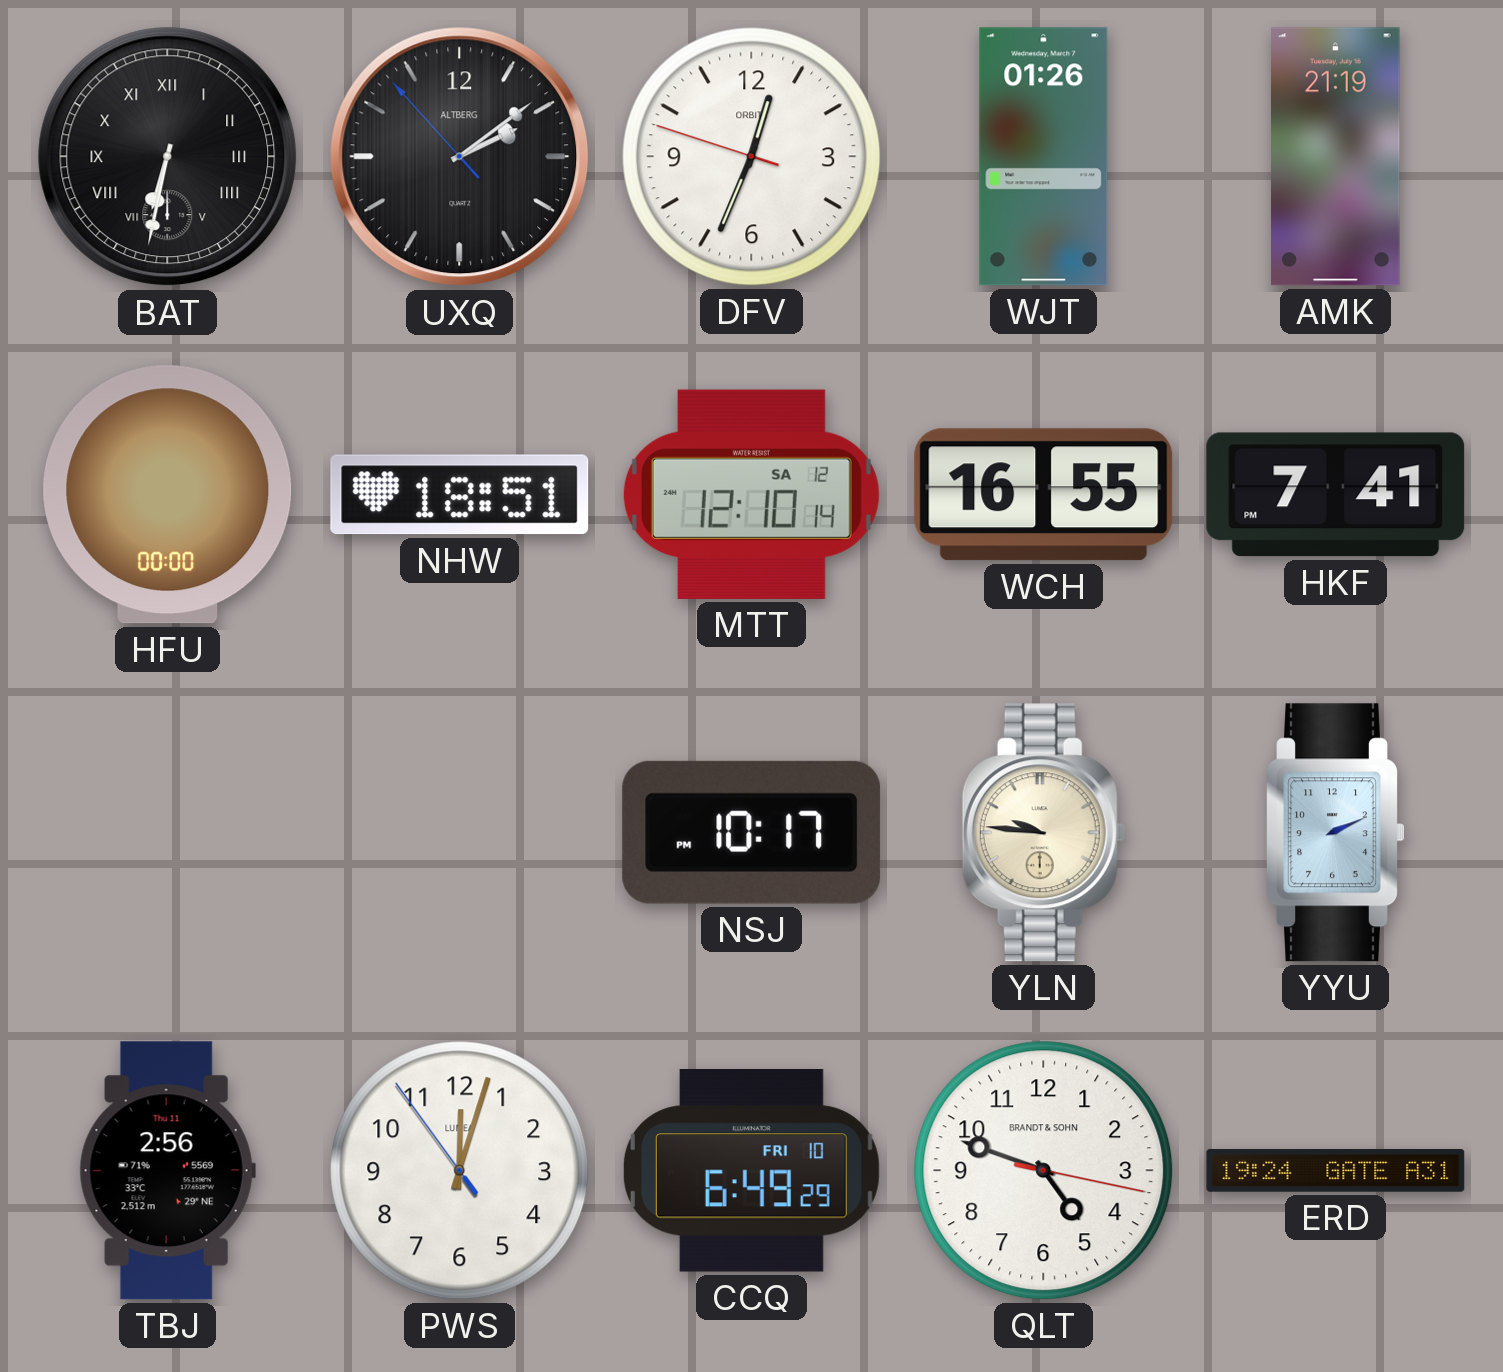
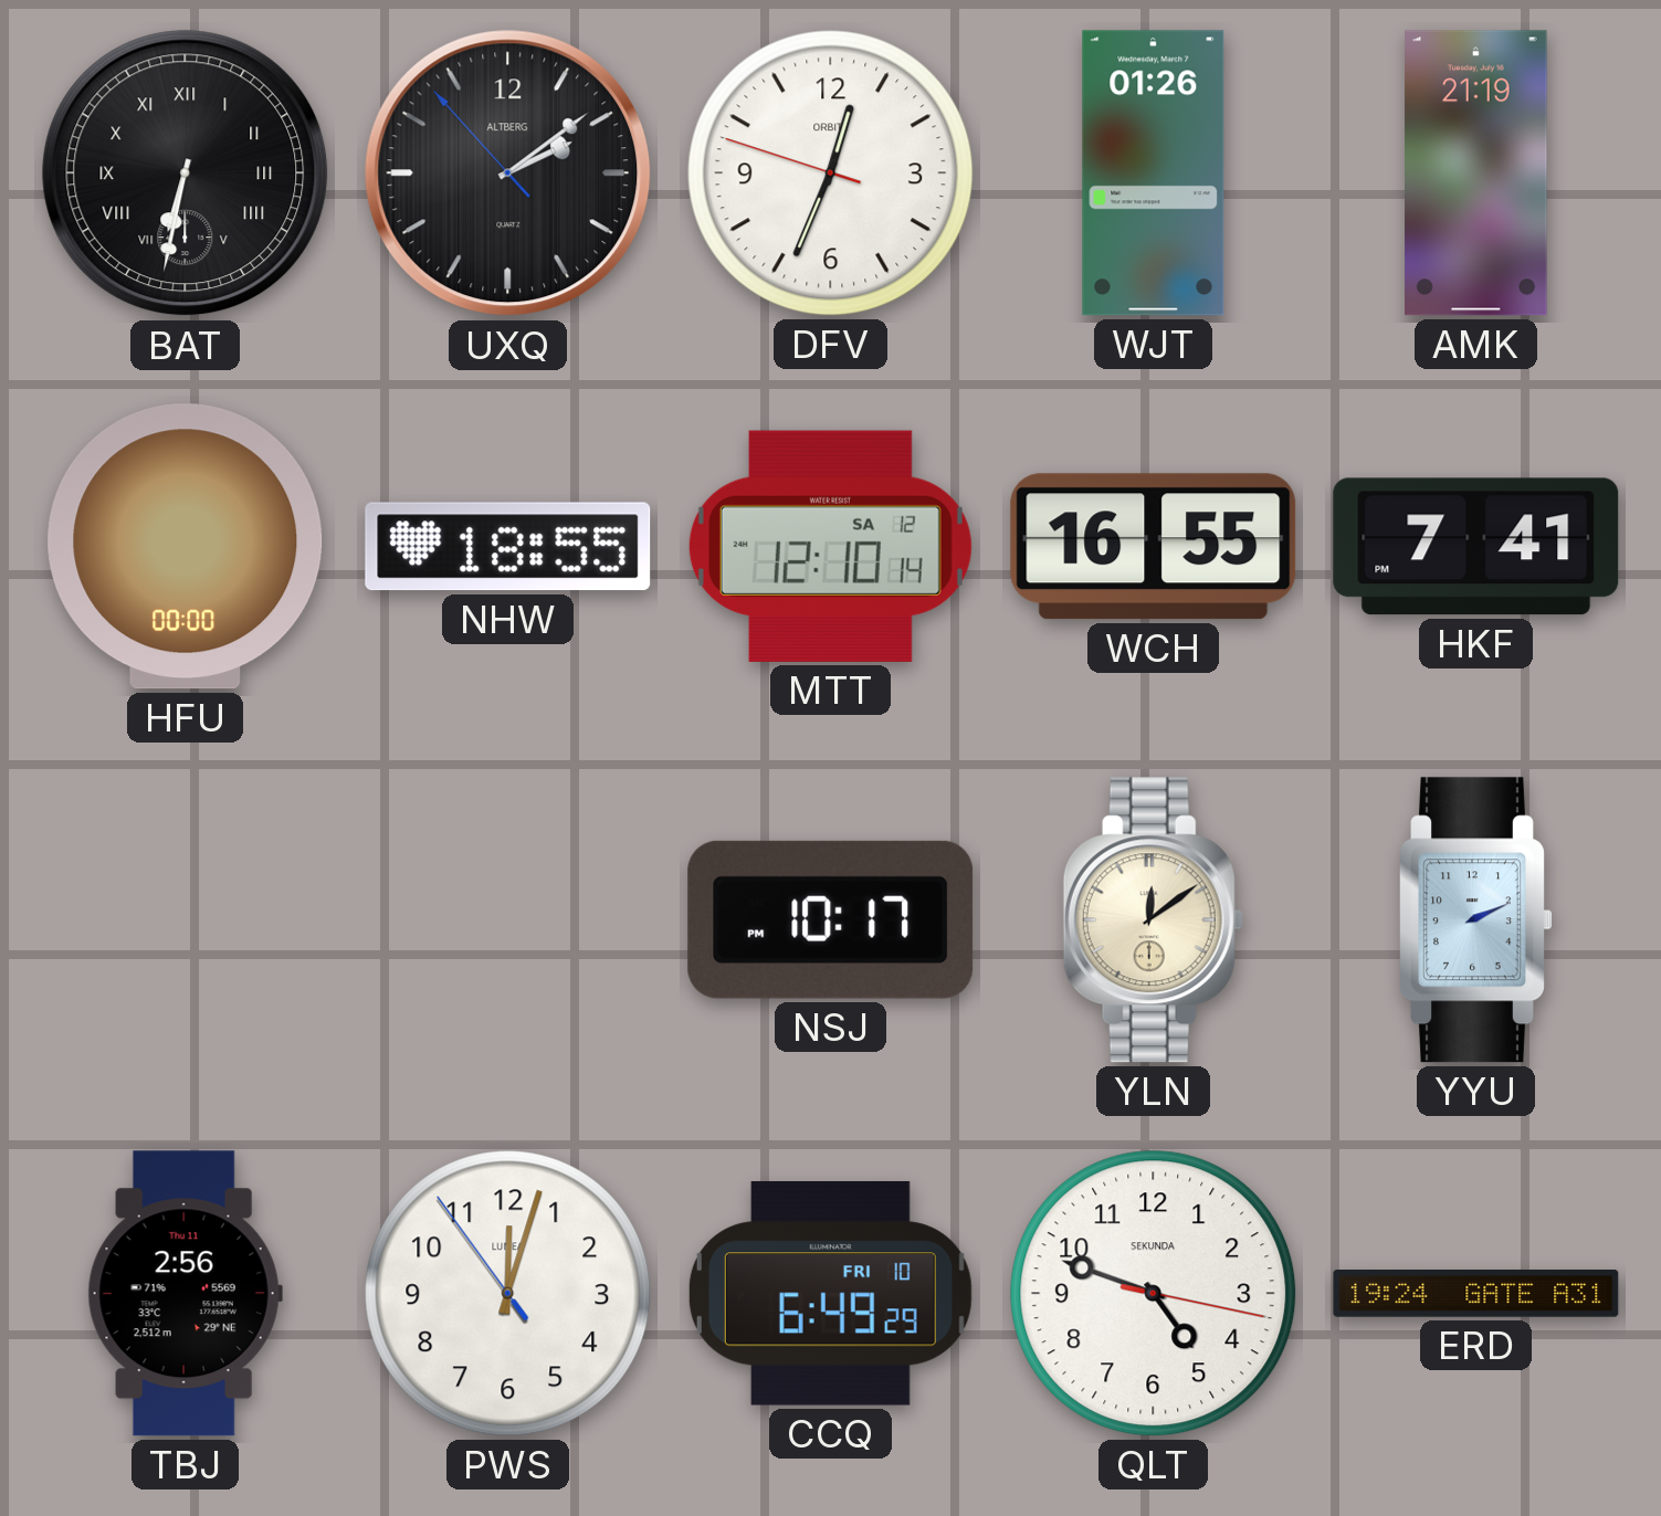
NHW: 18:51 -> 18:55
YLN: 9:46 -> 12:09
QLT brand: BRANDT & SOHN -> SEKUNDA
